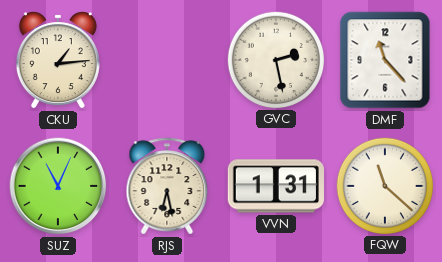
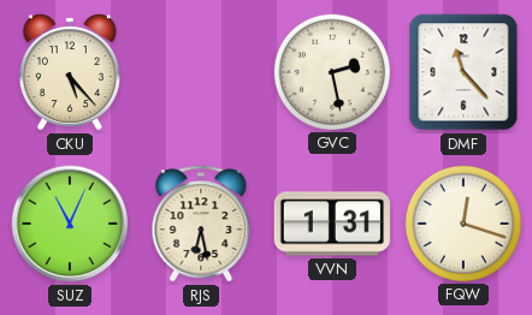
CKU: 1:14 -> 5:23
FQW: 11:22 -> 12:18
